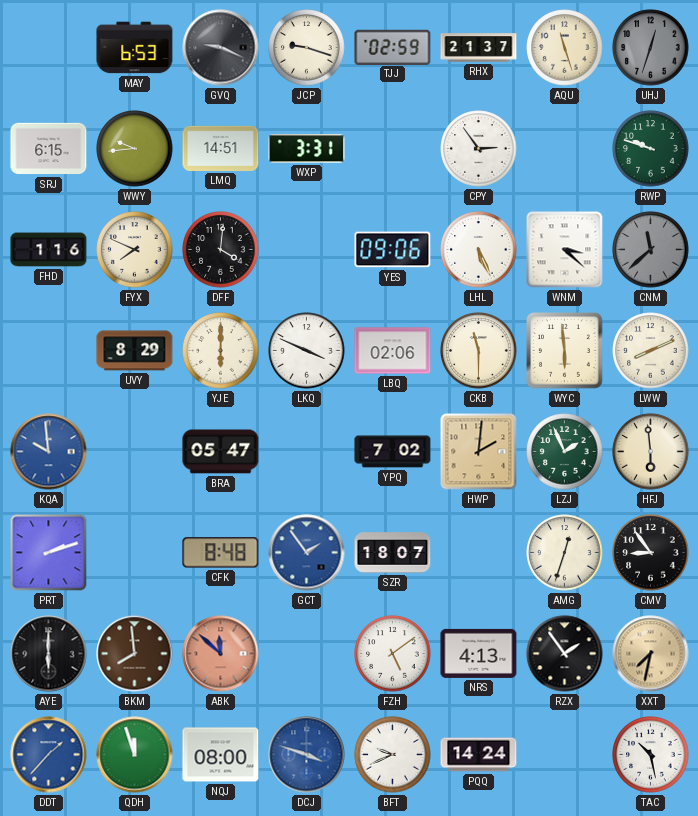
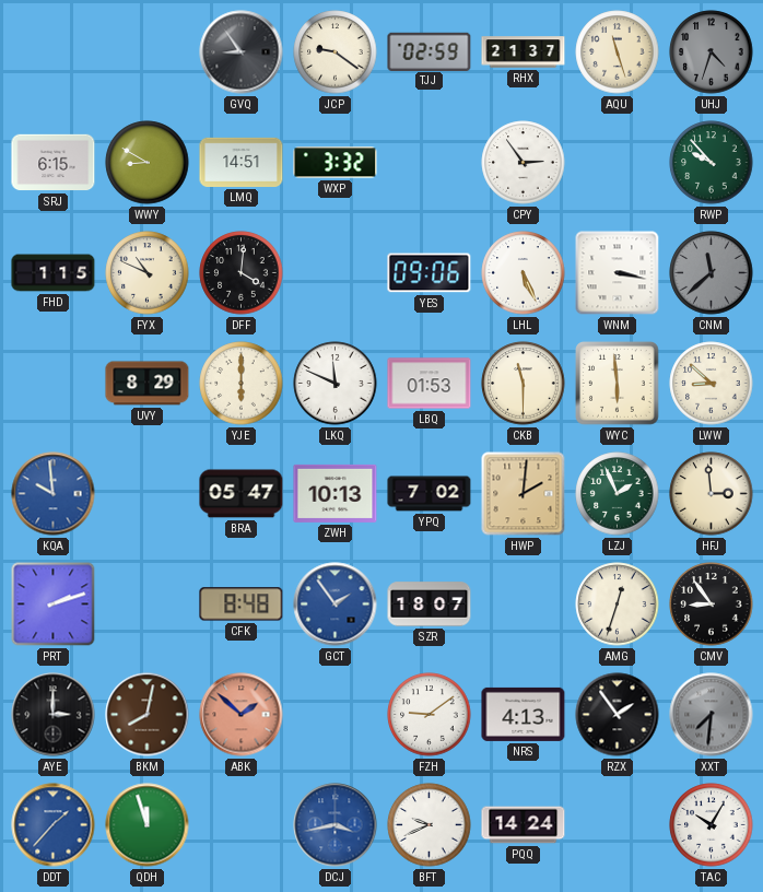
MAY: 6:53 -> none
GVQ: 9:19 -> 8:54
JCP: 9:18 -> 9:21
UHJ: 12:33 -> 4:33
WWY: 9:44 -> 8:50
WXP: 3:31 -> 3:32
RWP: 9:48 -> 9:53
FHD: 1:16 -> 1:15
FYX: 7:49 -> 10:49
WNM: 3:22 -> 3:17
LKQ: 3:49 -> 11:49
LBQ: 02:06 -> 01:53
LWW: 8:11 -> 8:52
ZWH: none -> 10:13
HFJ: 5:59 -> 2:59
AYE: 6:00 -> 3:00
BKM: 7:59 -> 8:02
ABK: 11:52 -> 1:52
FZH: 5:09 -> 9:09
XXT: 7:32 -> 7:31
XXT dial: champagne -> grey
NQJ: 08:00 -> none
DCJ: 3:48 -> 3:43
TAC: 10:28 -> 10:05
